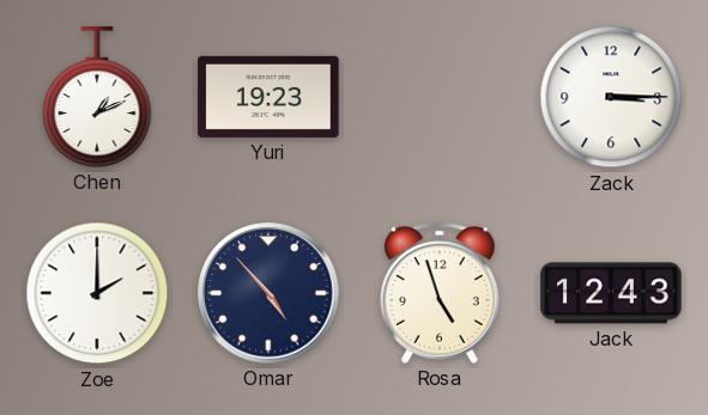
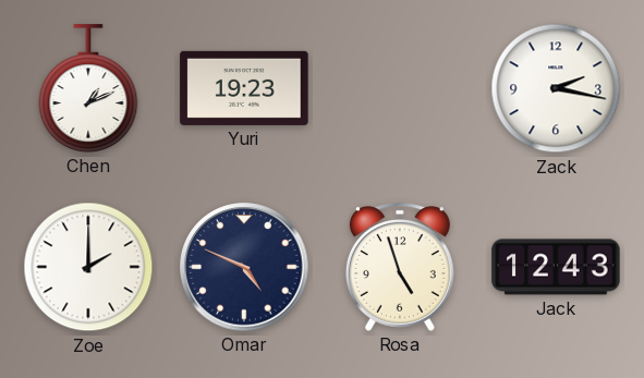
Zack: 3:15 -> 2:17
Omar: 4:53 -> 4:49
